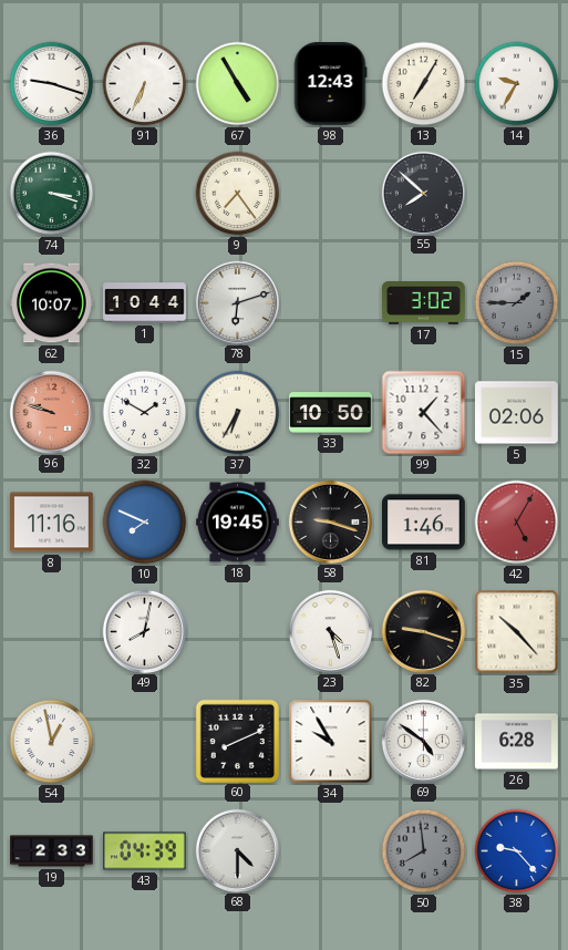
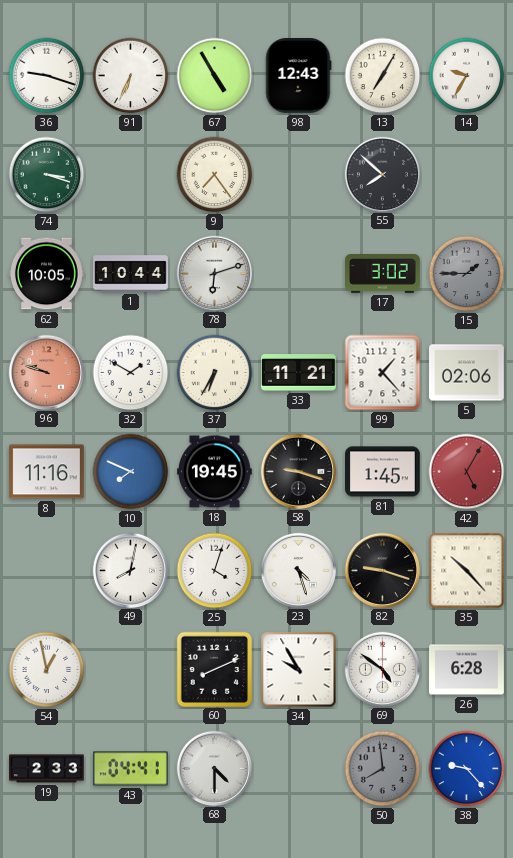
62: 10:07 -> 10:05
33: 10:50 -> 11:21
81: 1:46 -> 1:45
25: none -> 4:03
43: 04:39 -> 04:41
